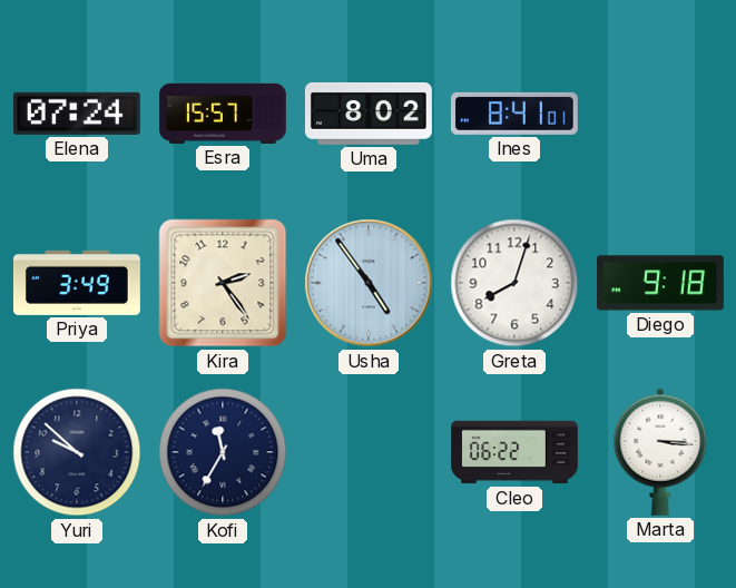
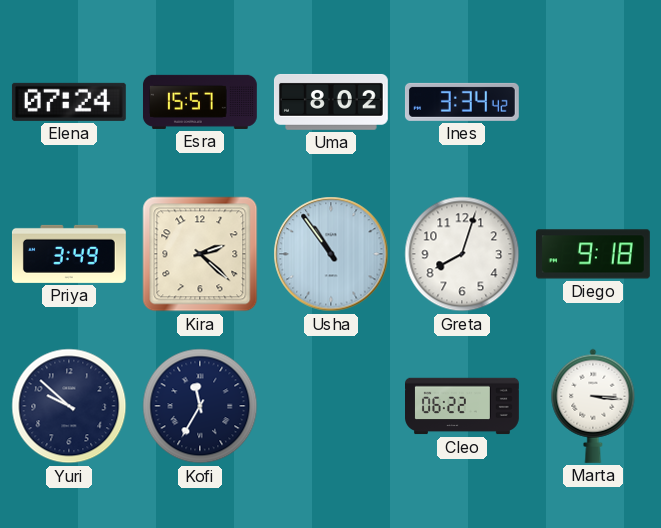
Ines: 8:41 -> 3:34
Kira: 2:24 -> 2:22
Usha: 4:54 -> 10:54
